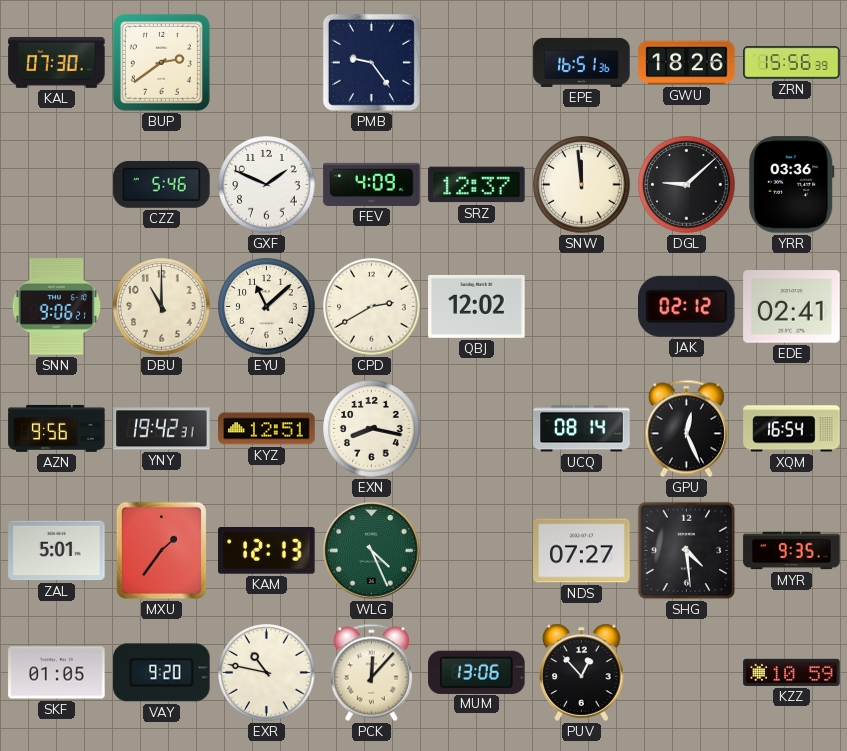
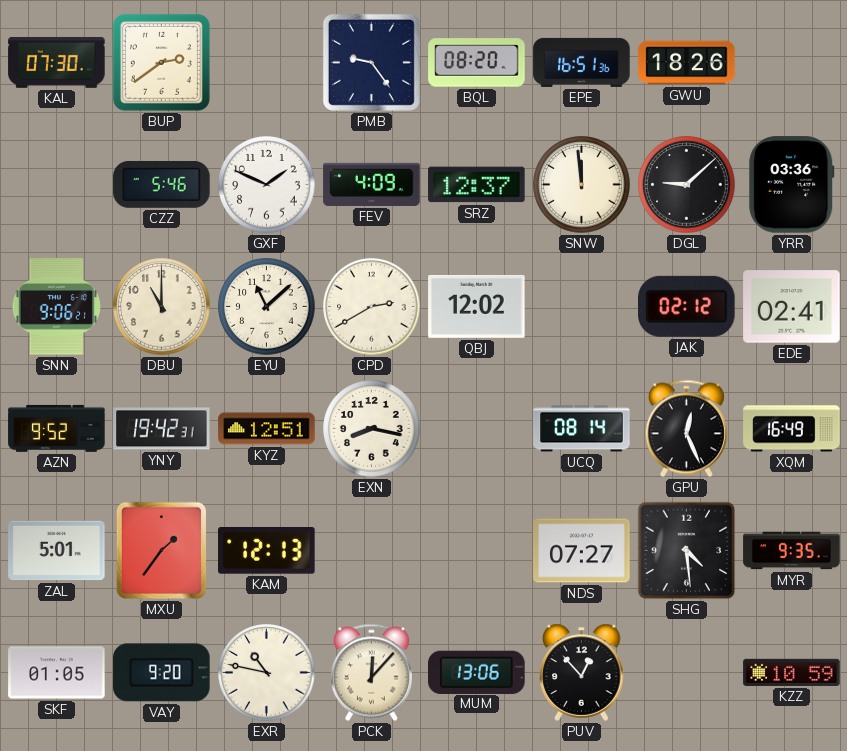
BQL: none -> 08:20
ZRN: 15:56 -> none
AZN: 9:56 -> 9:52
XQM: 16:54 -> 16:49
WLG: 4:26 -> none
